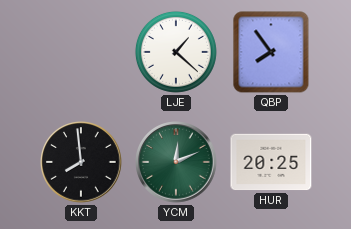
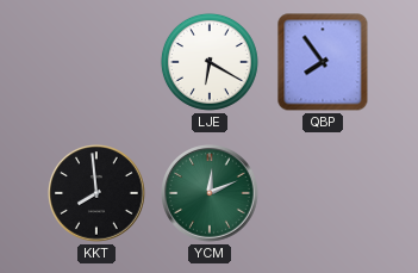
LJE: 1:22 -> 6:20
HUR: 20:25 -> none
